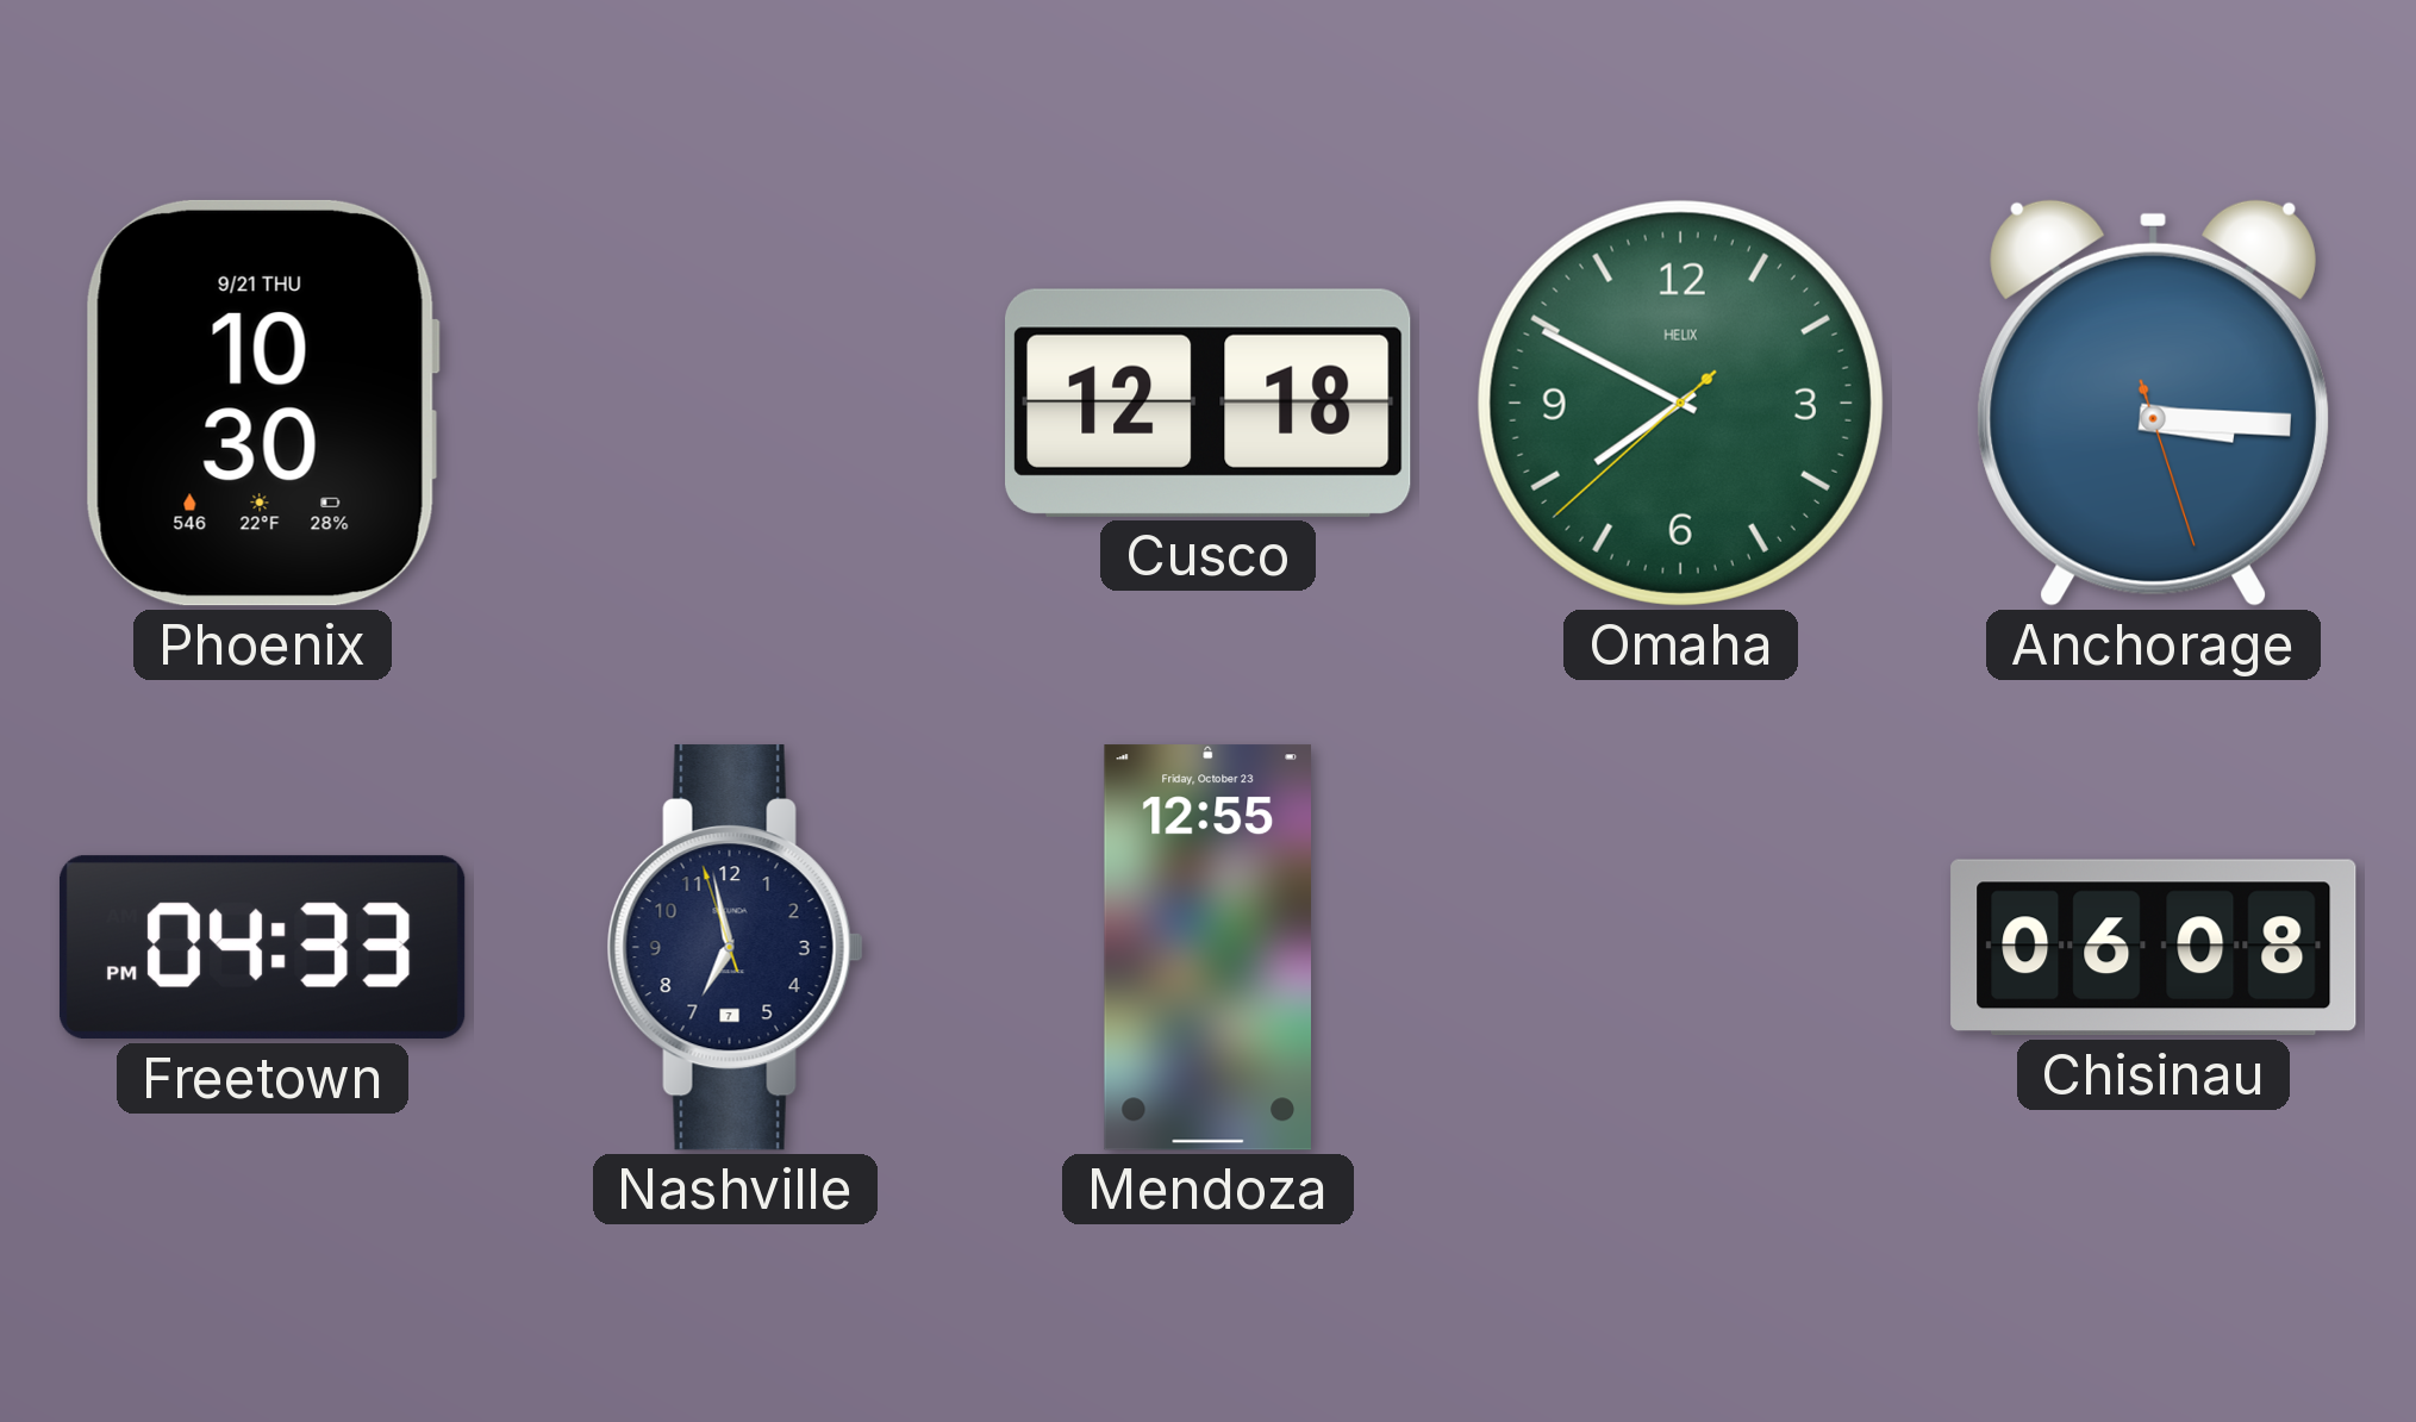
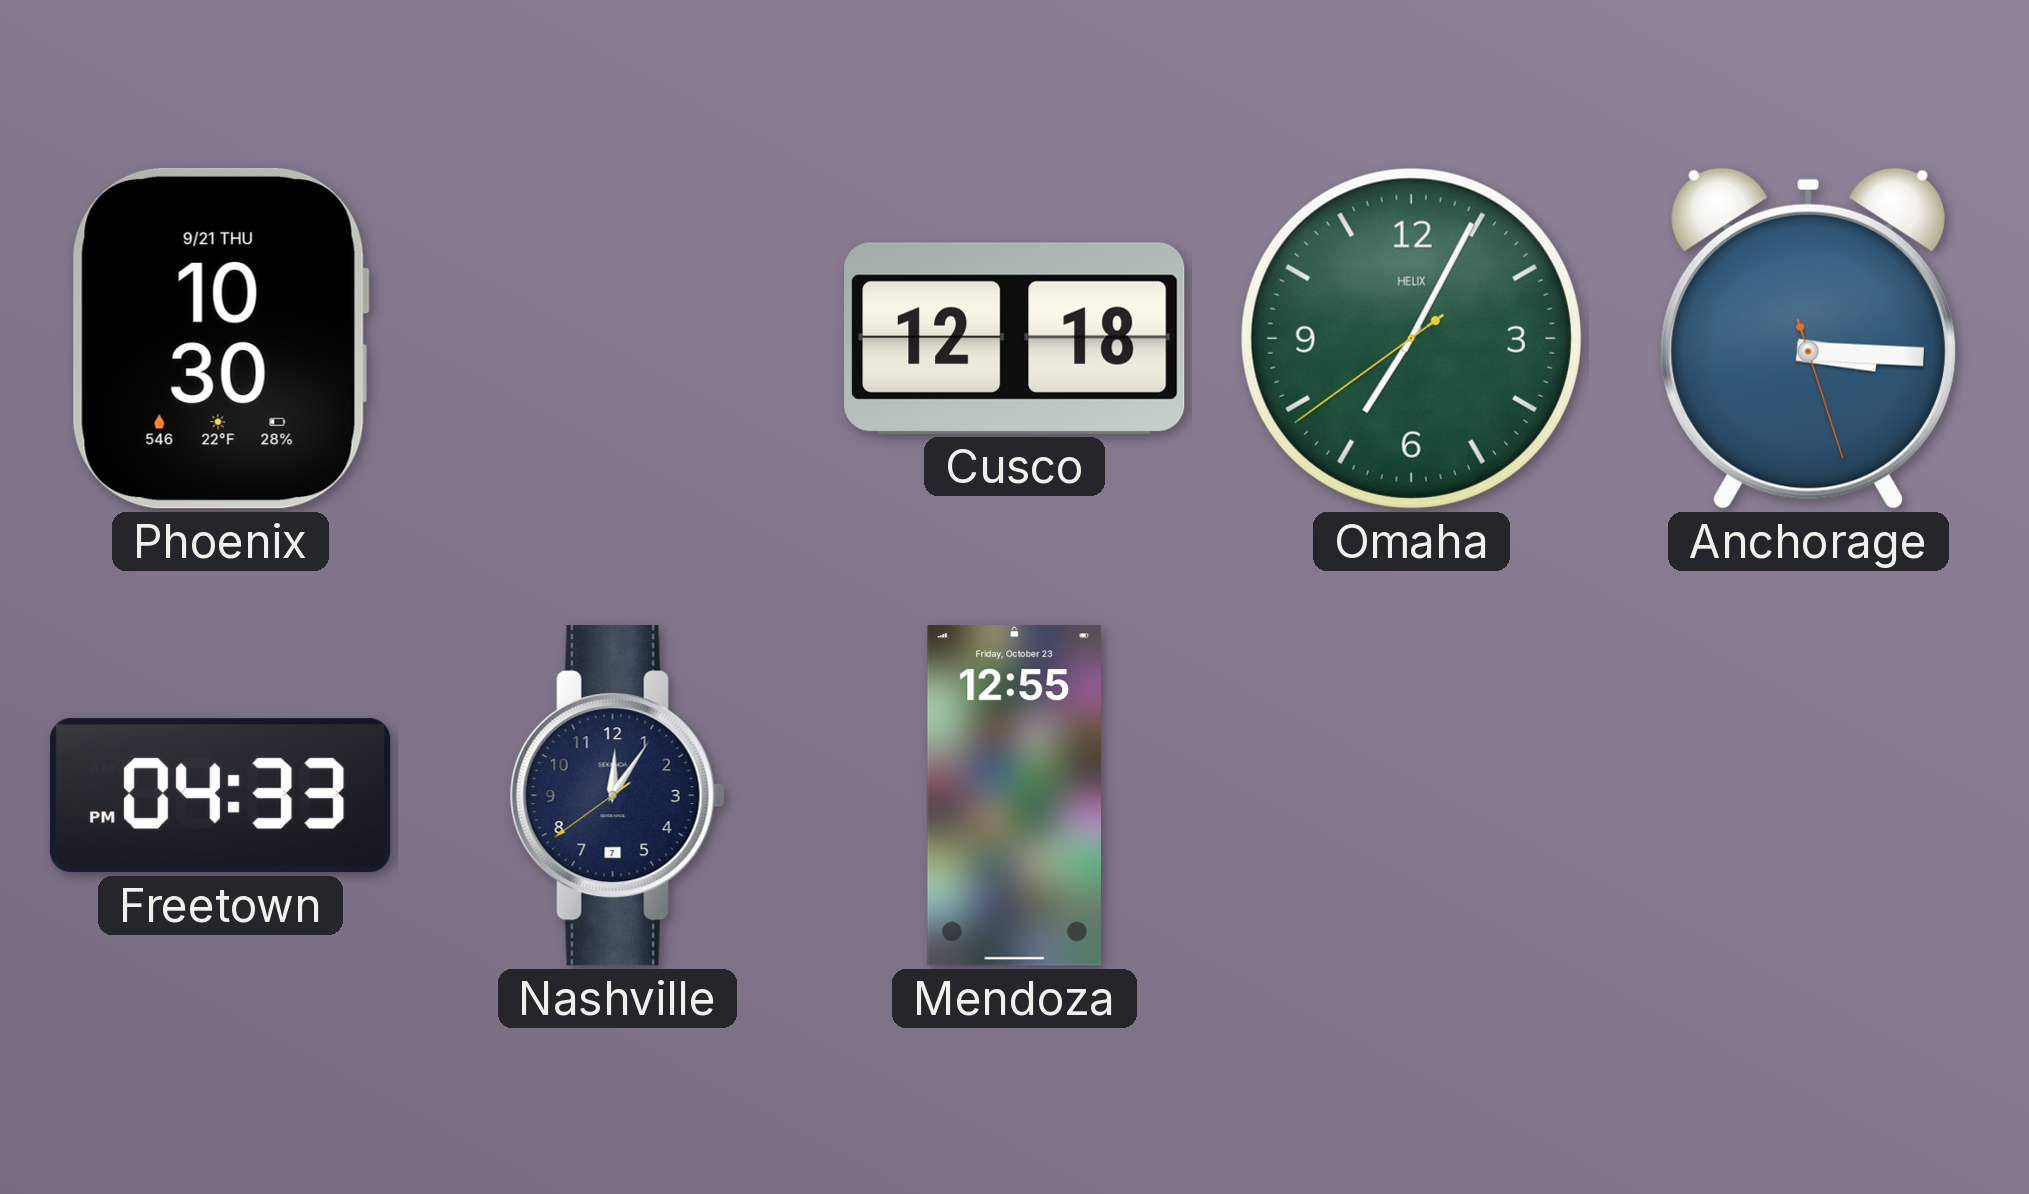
Omaha: 7:49 -> 7:04
Nashville: 6:57 -> 12:05
Chisinau: 06:08 -> none
